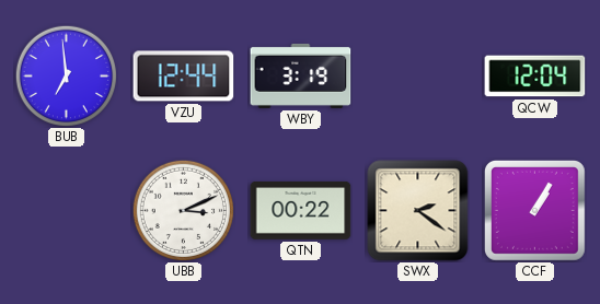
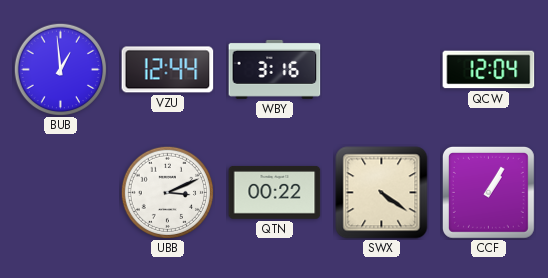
BUB: 6:59 -> 12:59
WBY: 3:19 -> 3:16
SWX: 2:21 -> 4:21
